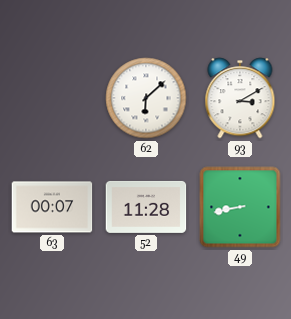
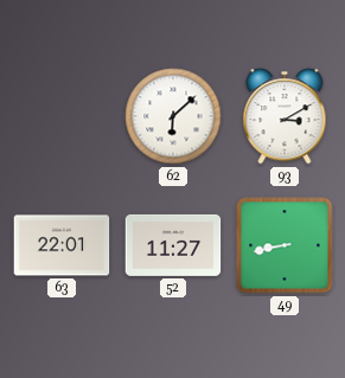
63: 00:07 -> 22:01
52: 11:28 -> 11:27
